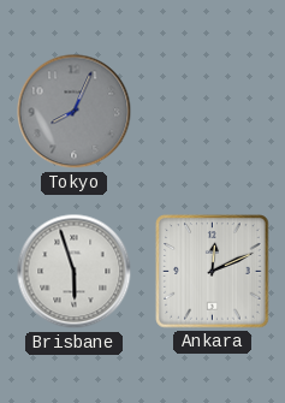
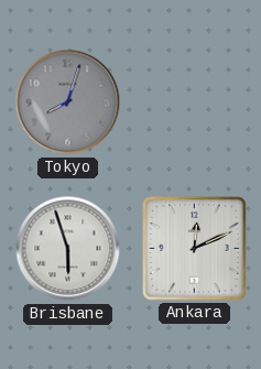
Tokyo: 8:04 -> 8:03
